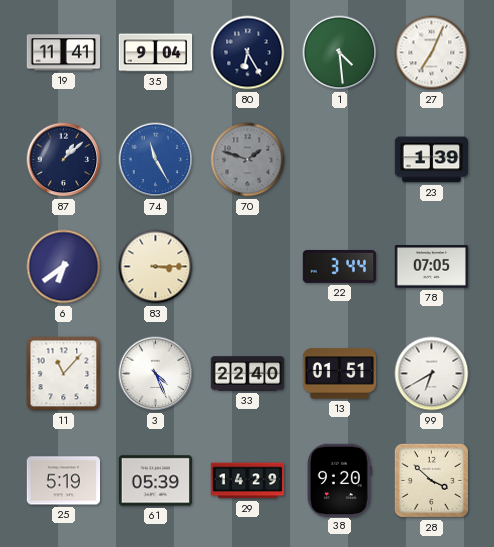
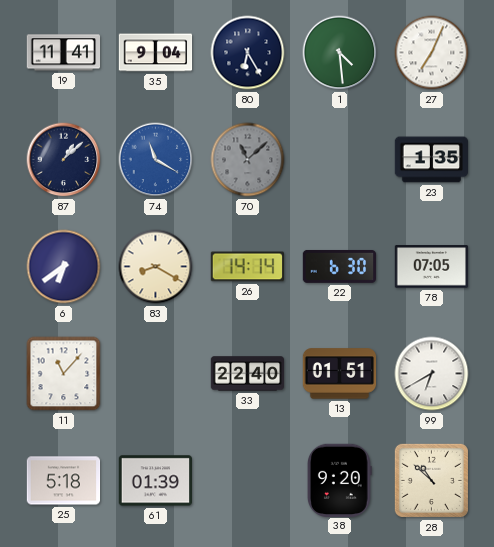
74: 11:25 -> 11:20
70: 1:48 -> 11:08
23: 1:39 -> 1:35
83: 3:15 -> 8:20
26: none -> 14:14
22: 3:44 -> 6:30
3: 4:26 -> none
25: 5:19 -> 5:18
61: 05:39 -> 01:39
29: 14:29 -> none
28: 3:52 -> 10:52
